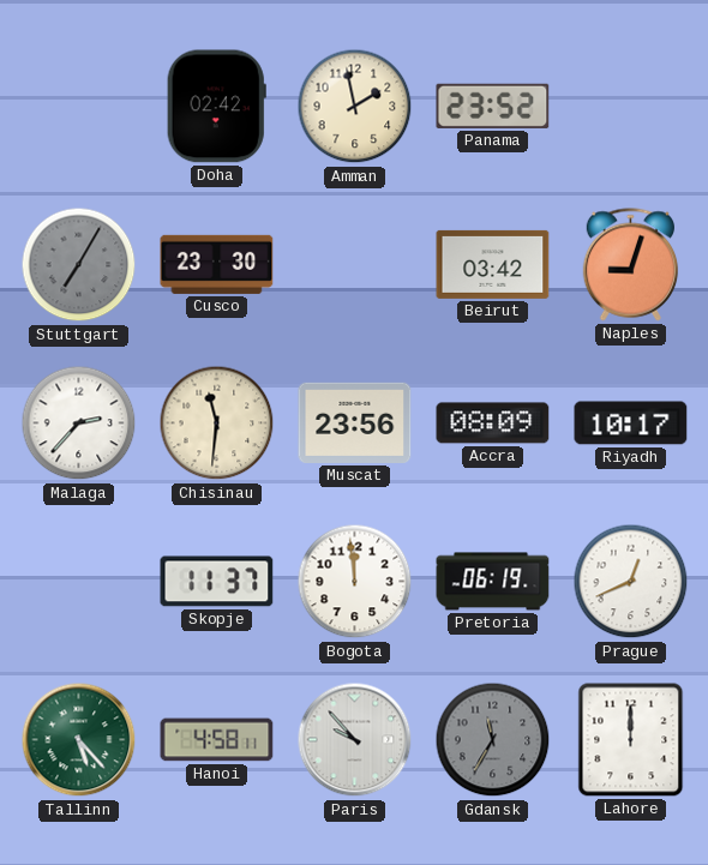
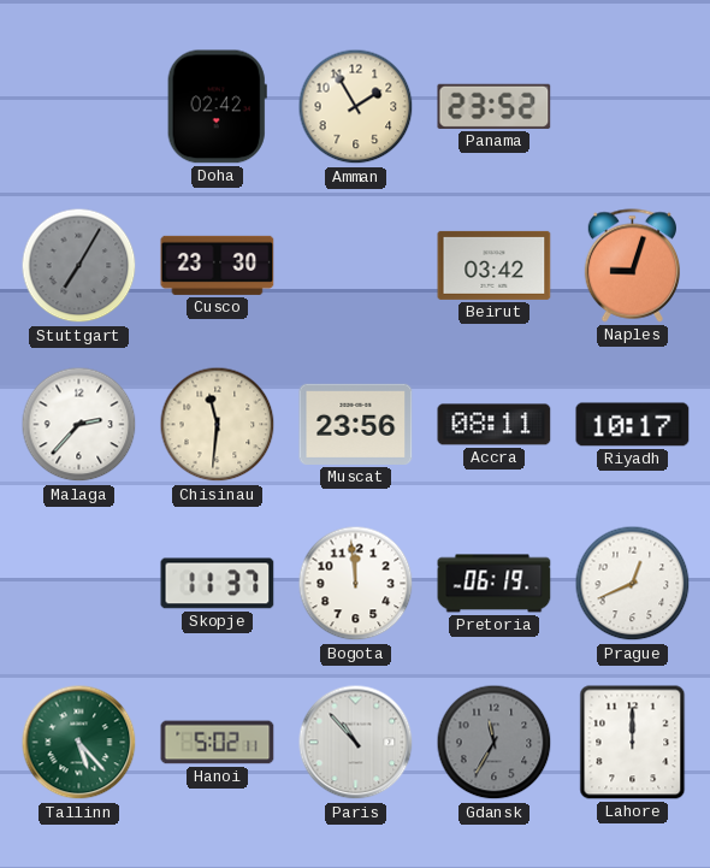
Amman: 1:58 -> 1:55
Accra: 08:09 -> 08:11
Hanoi: 4:58 -> 5:02
Paris: 9:53 -> 10:53
